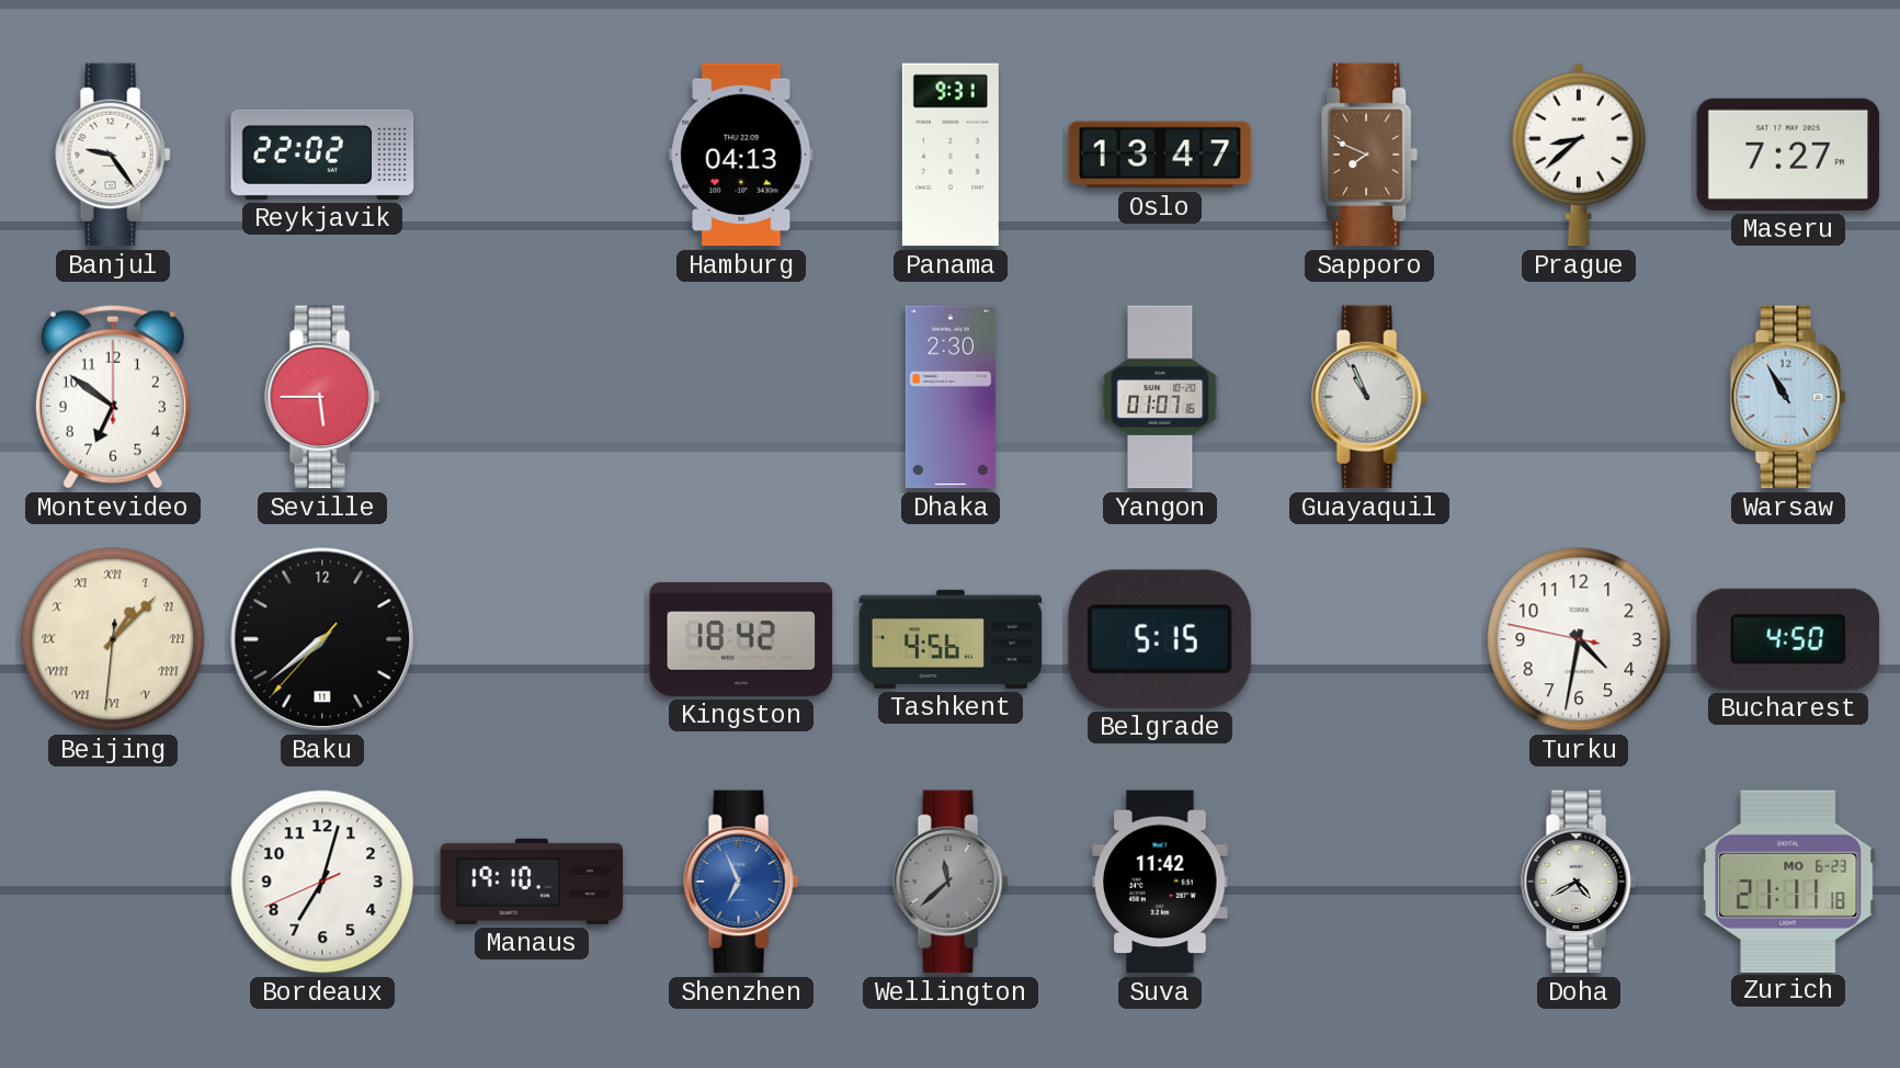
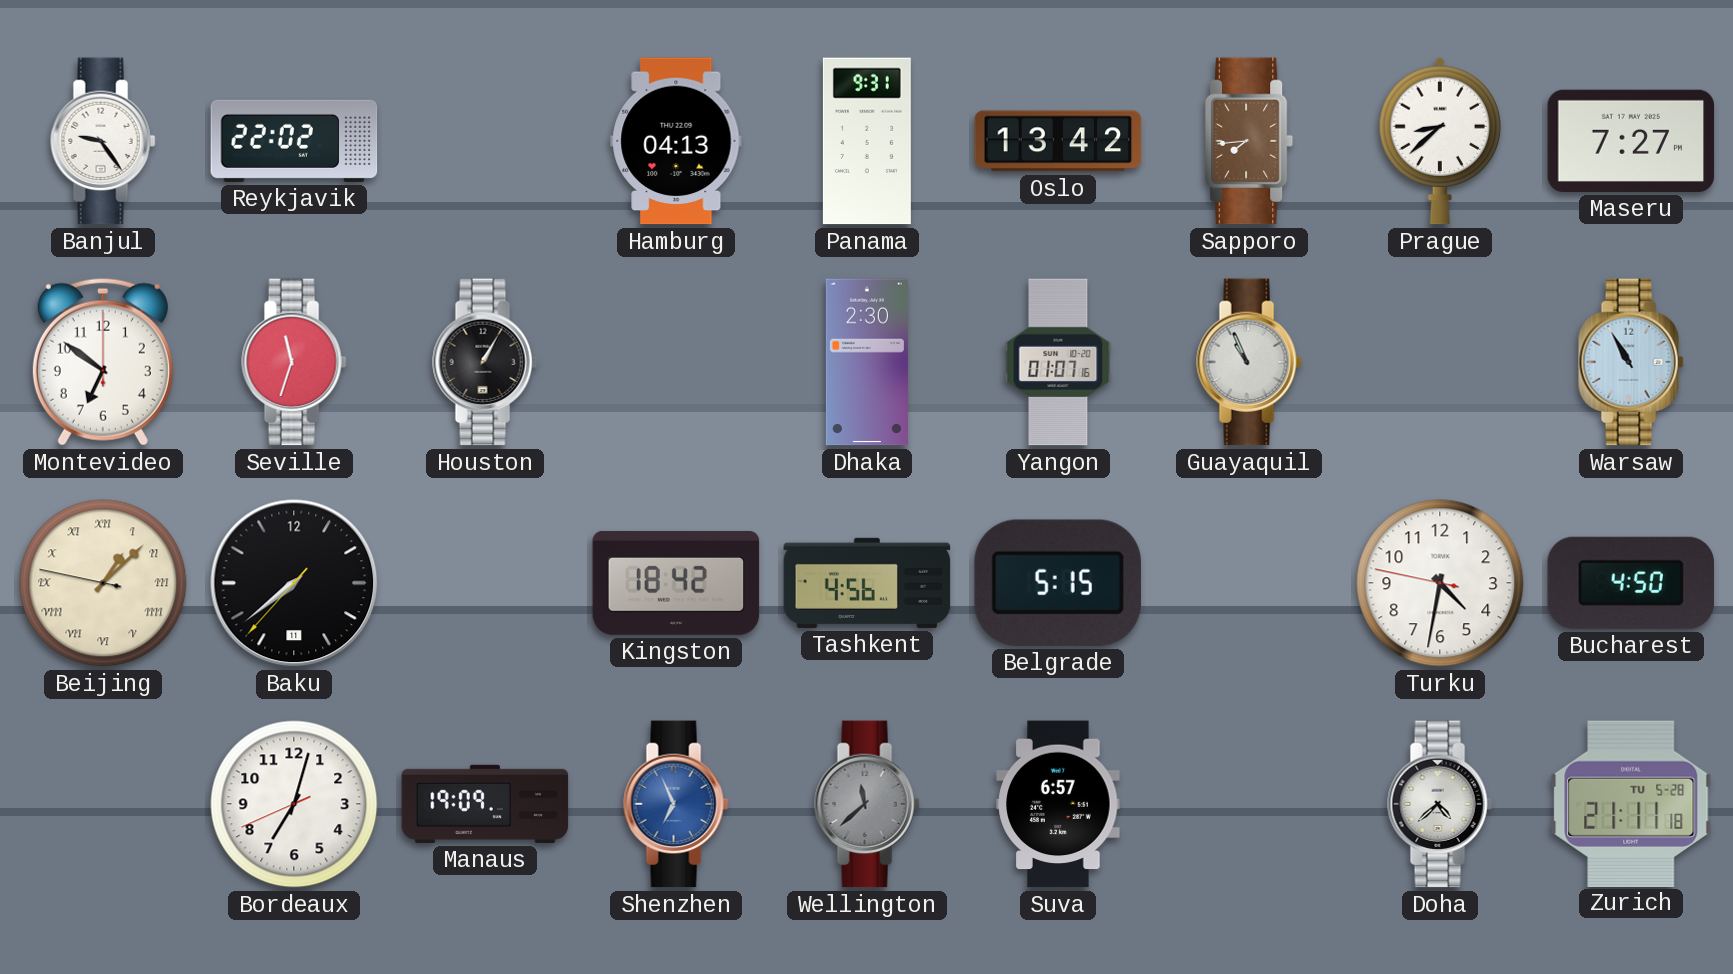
Oslo: 13:47 -> 13:42
Sapporo: 7:49 -> 7:44
Seville: 5:45 -> 11:33
Houston: none -> 1:05
Beijing: 1:07:31 -> 1:07:47
Manaus: 19:10 -> 19:09
Suva: 11:42 -> 6:57
Doha: 4:40 -> 4:38
Zurich date: MO 6-23 -> TU 5-28
